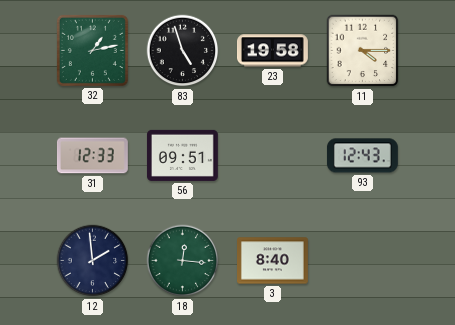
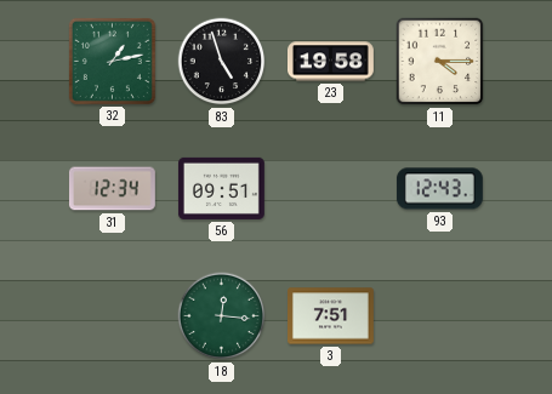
31: 12:33 -> 12:34
12: 1:59 -> none
3: 8:40 -> 7:51
